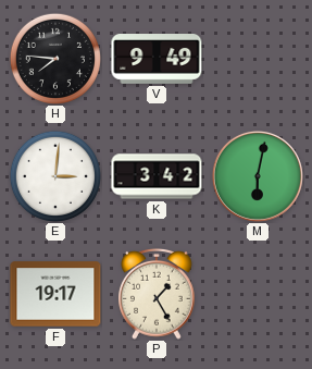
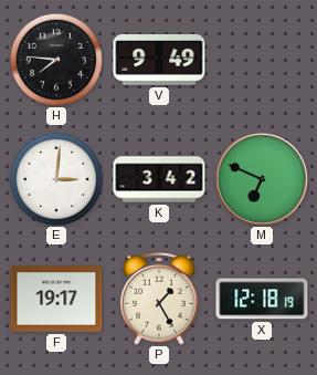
M: 6:02 -> 6:49
X: none -> 12:18
